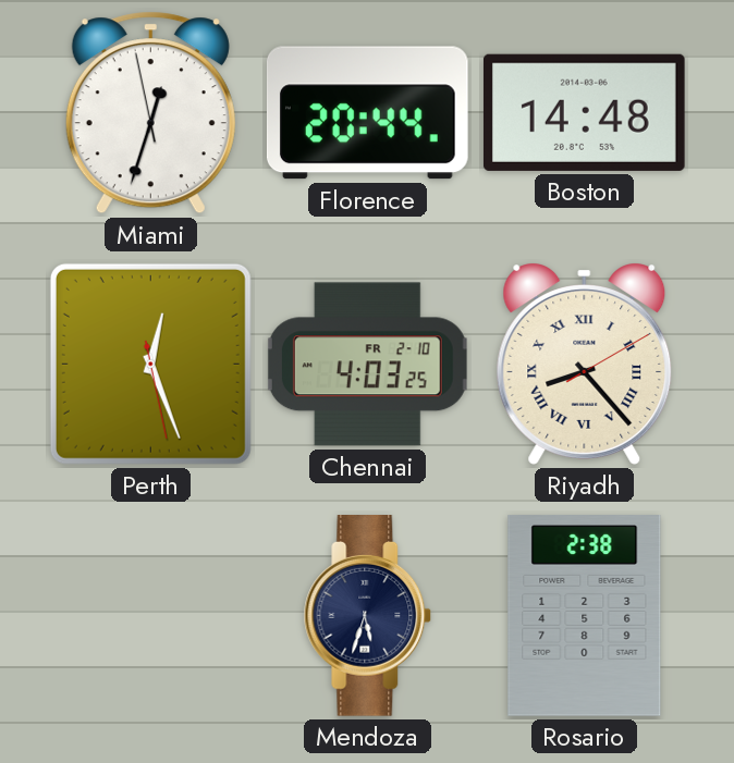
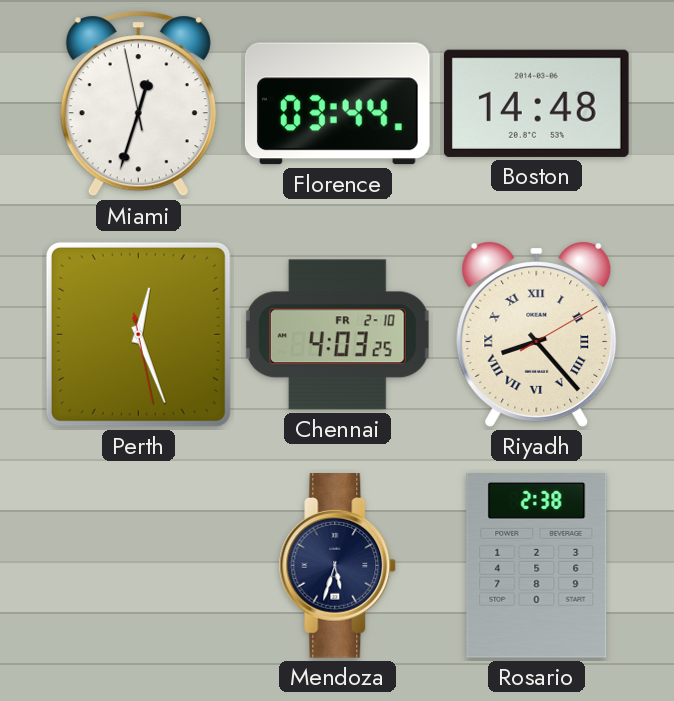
Florence: 20:44 -> 03:44
